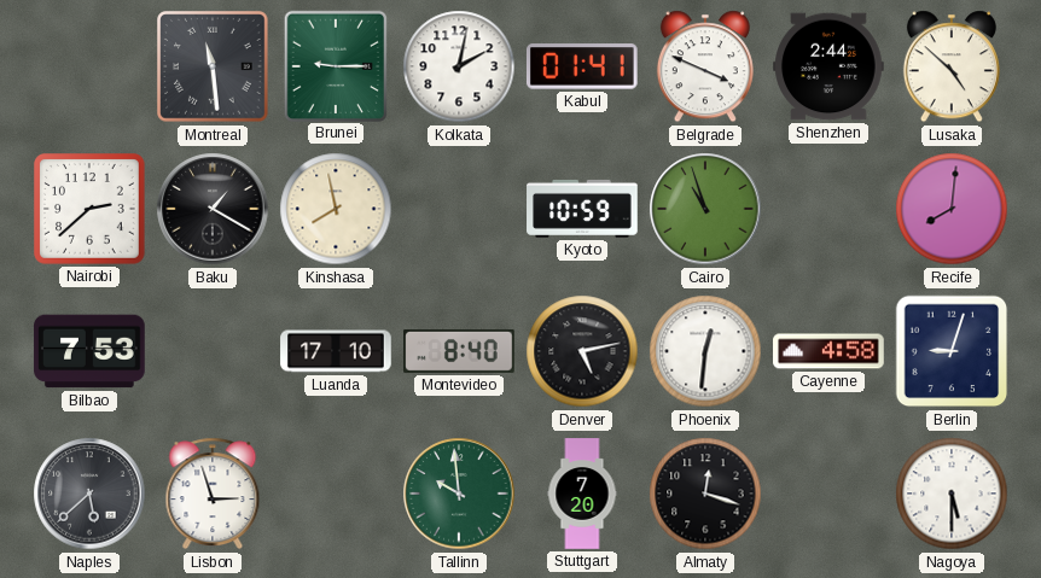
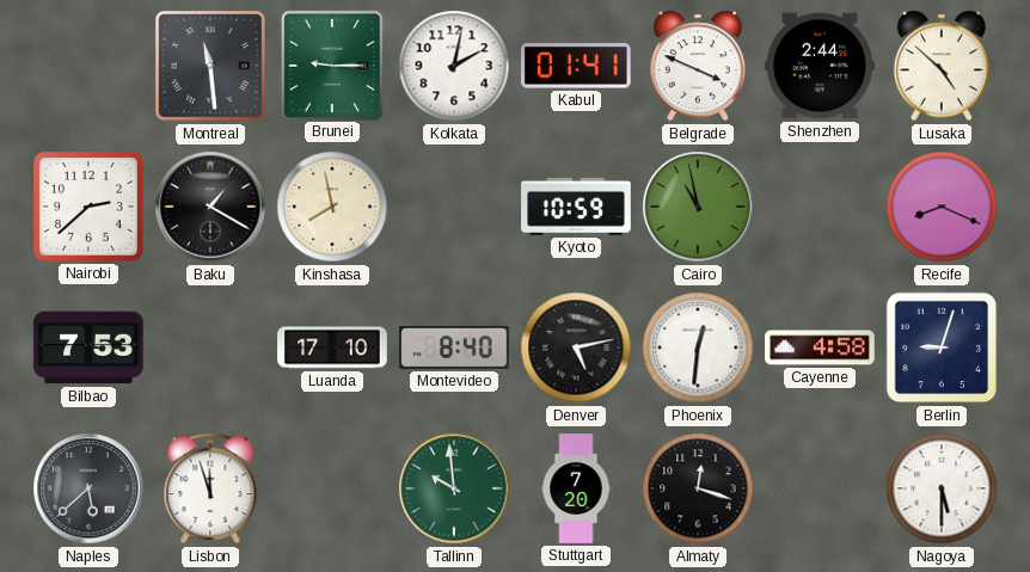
Cairo: 10:57 -> 10:58
Recife: 8:01 -> 8:19
Lisbon: 2:57 -> 11:57
